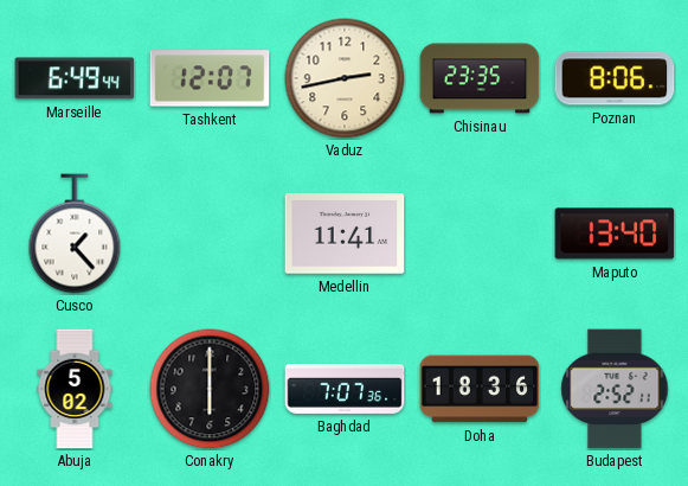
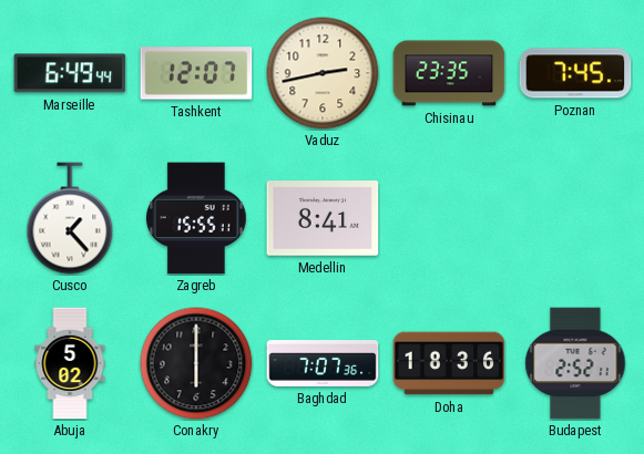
Poznan: 8:06 -> 7:45
Zagreb: none -> 15:55
Medellin: 11:41 -> 8:41
Maputo: 13:40 -> none
